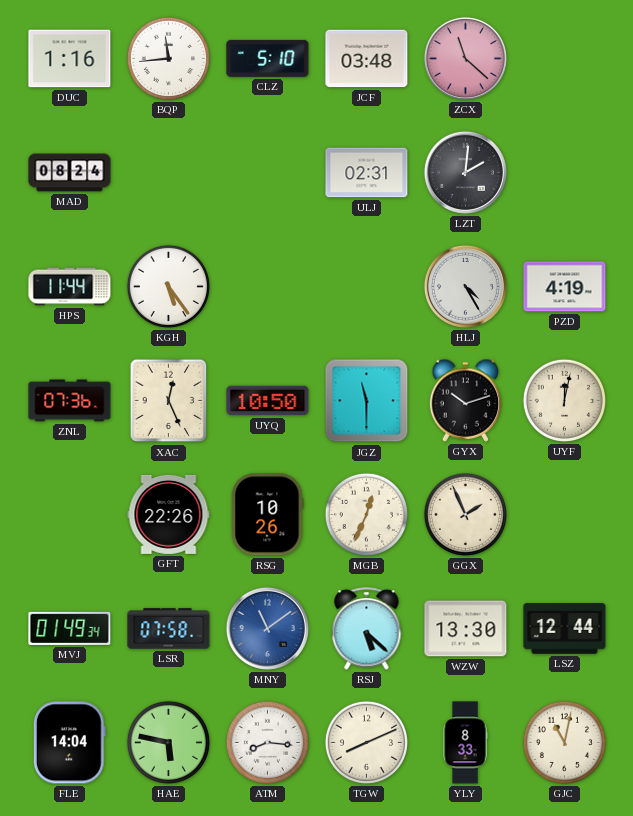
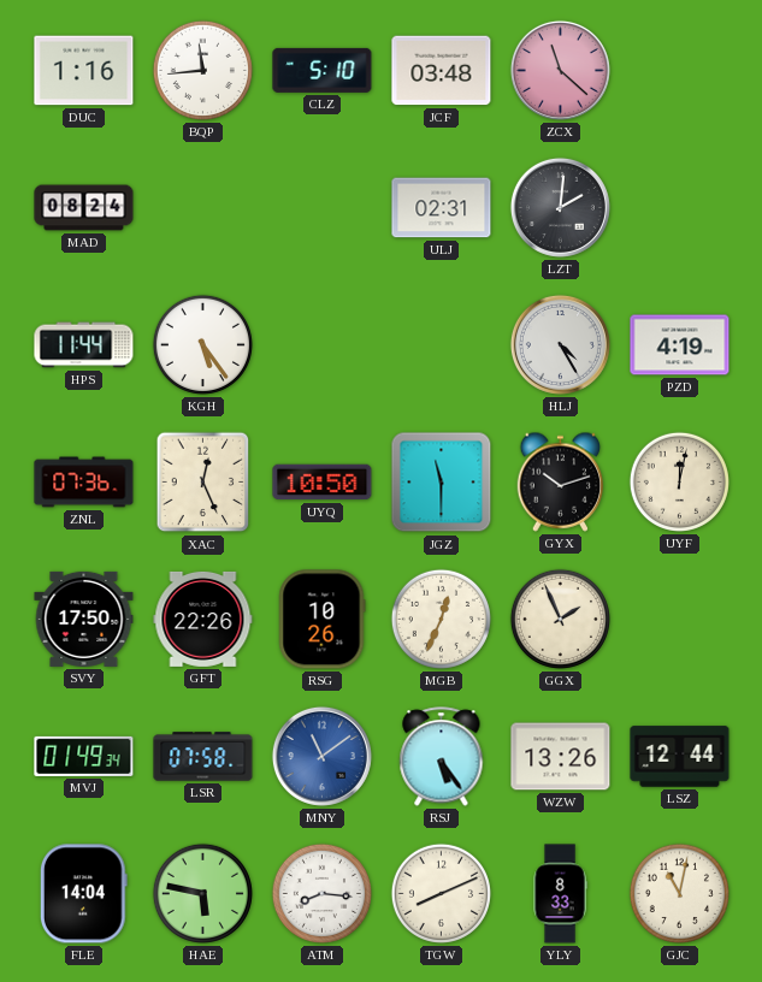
SVY: none -> 17:50
RSJ: 5:22 -> 5:24
WZW: 13:30 -> 13:26
